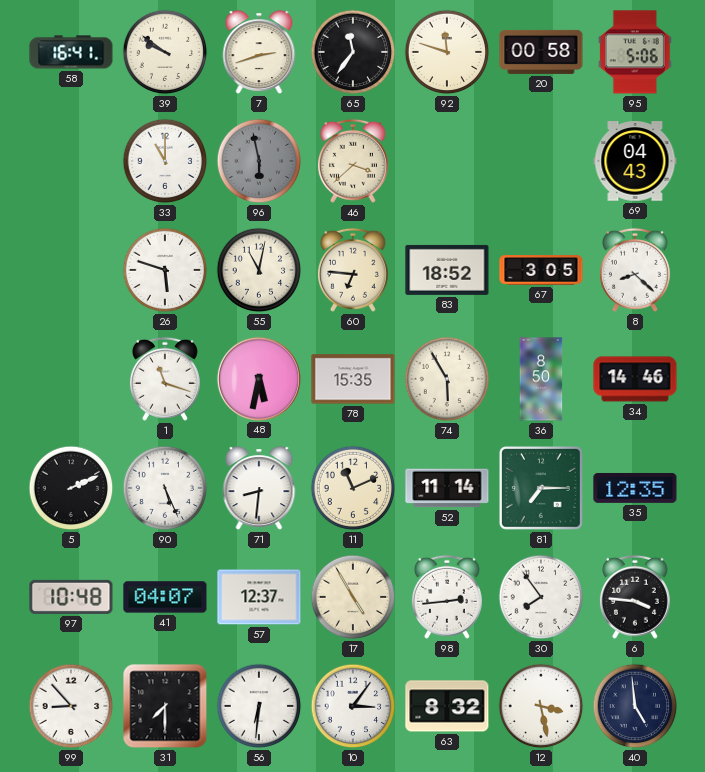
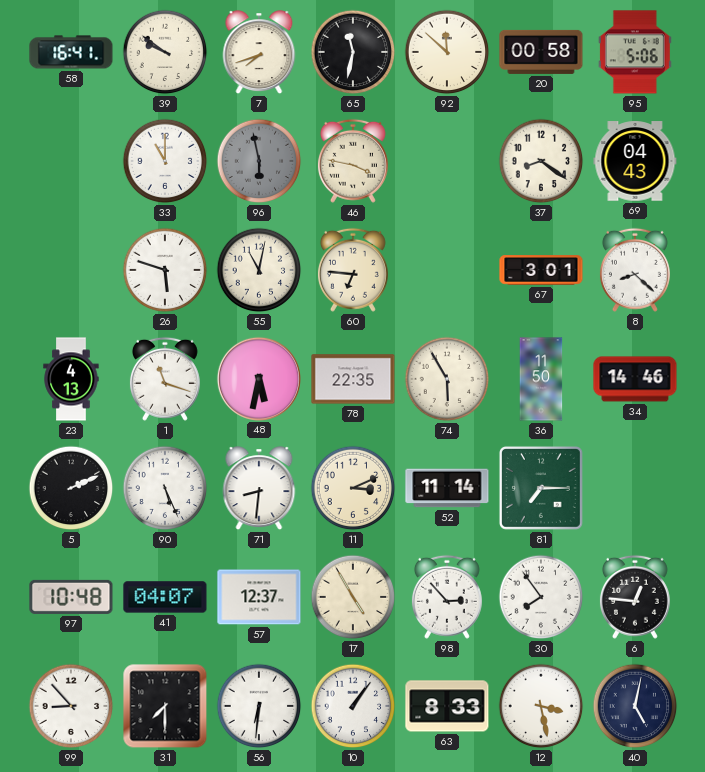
7: 2:42 -> 7:42
65: 11:36 -> 11:32
92: 11:48 -> 11:52
46: 3:38 -> 3:47
37: none -> 8:21
83: 18:52 -> none
67: 3:05 -> 3:01
23: none -> 4:13
78: 15:35 -> 22:35
36: 8:50 -> 11:50
11: 11:11 -> 3:11
35: 12:35 -> none
98: 2:44 -> 2:53
6: 3:46 -> 12:46
10: 3:06 -> 1:06
63: 8:32 -> 8:33
40: 4:59 -> 5:02
